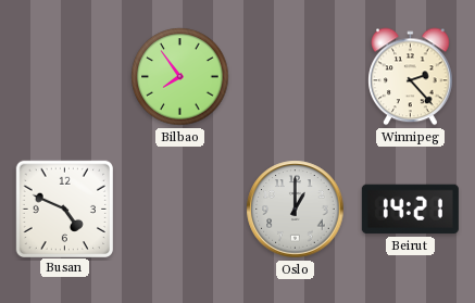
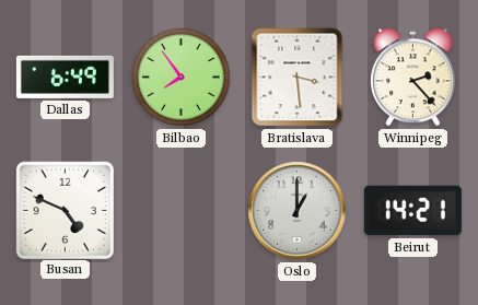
Dallas: none -> 6:49
Bratislava: none -> 3:29
